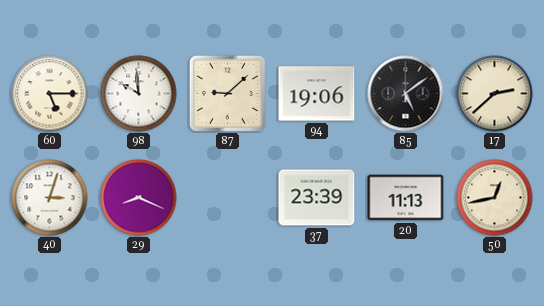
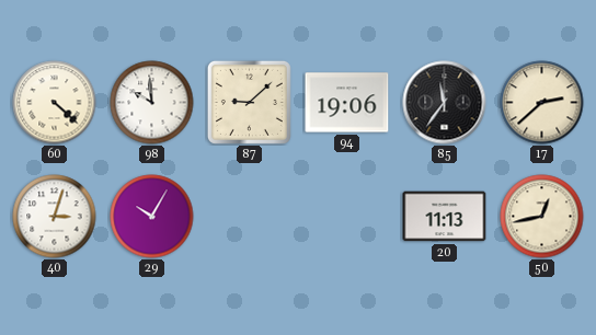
60: 5:15 -> 4:22
85: 5:09 -> 11:36
29: 8:19 -> 10:05
37: 23:39 -> none
